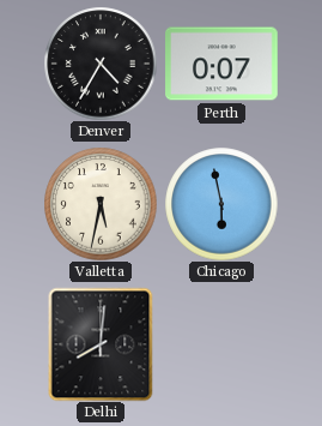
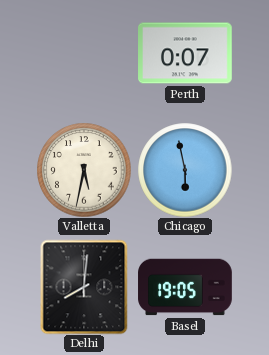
Denver: 4:35 -> none
Basel: none -> 19:05
